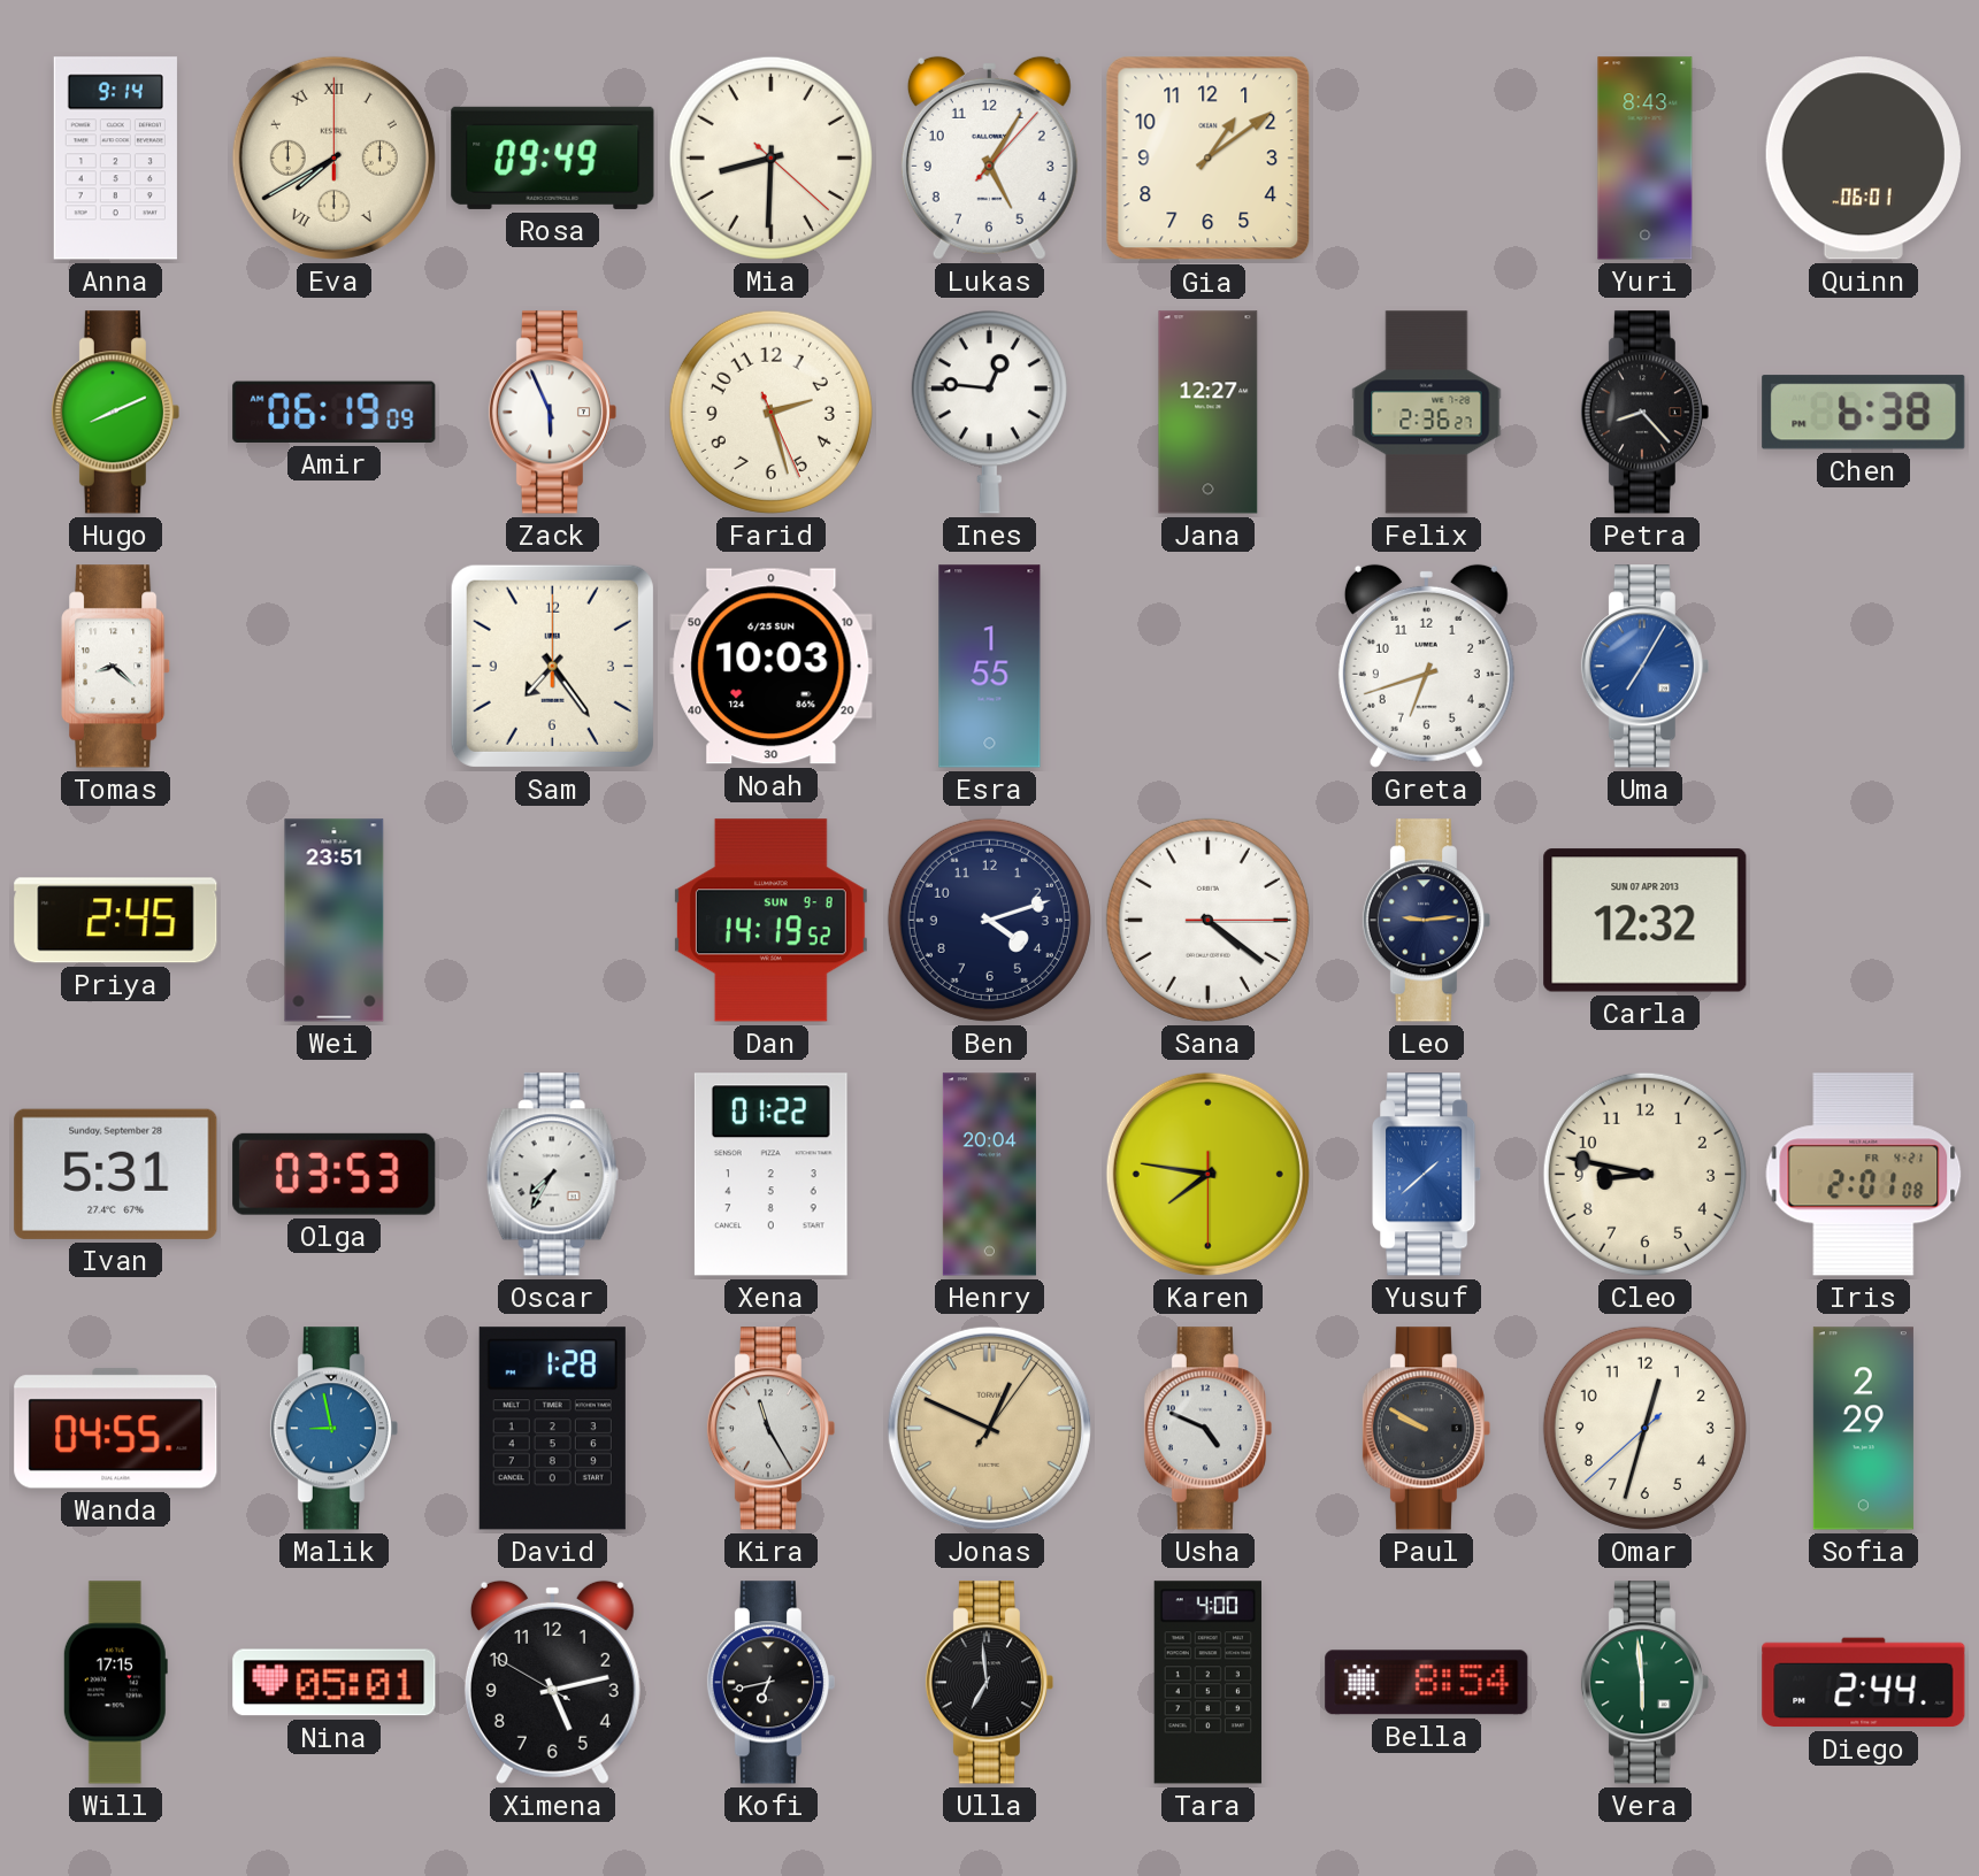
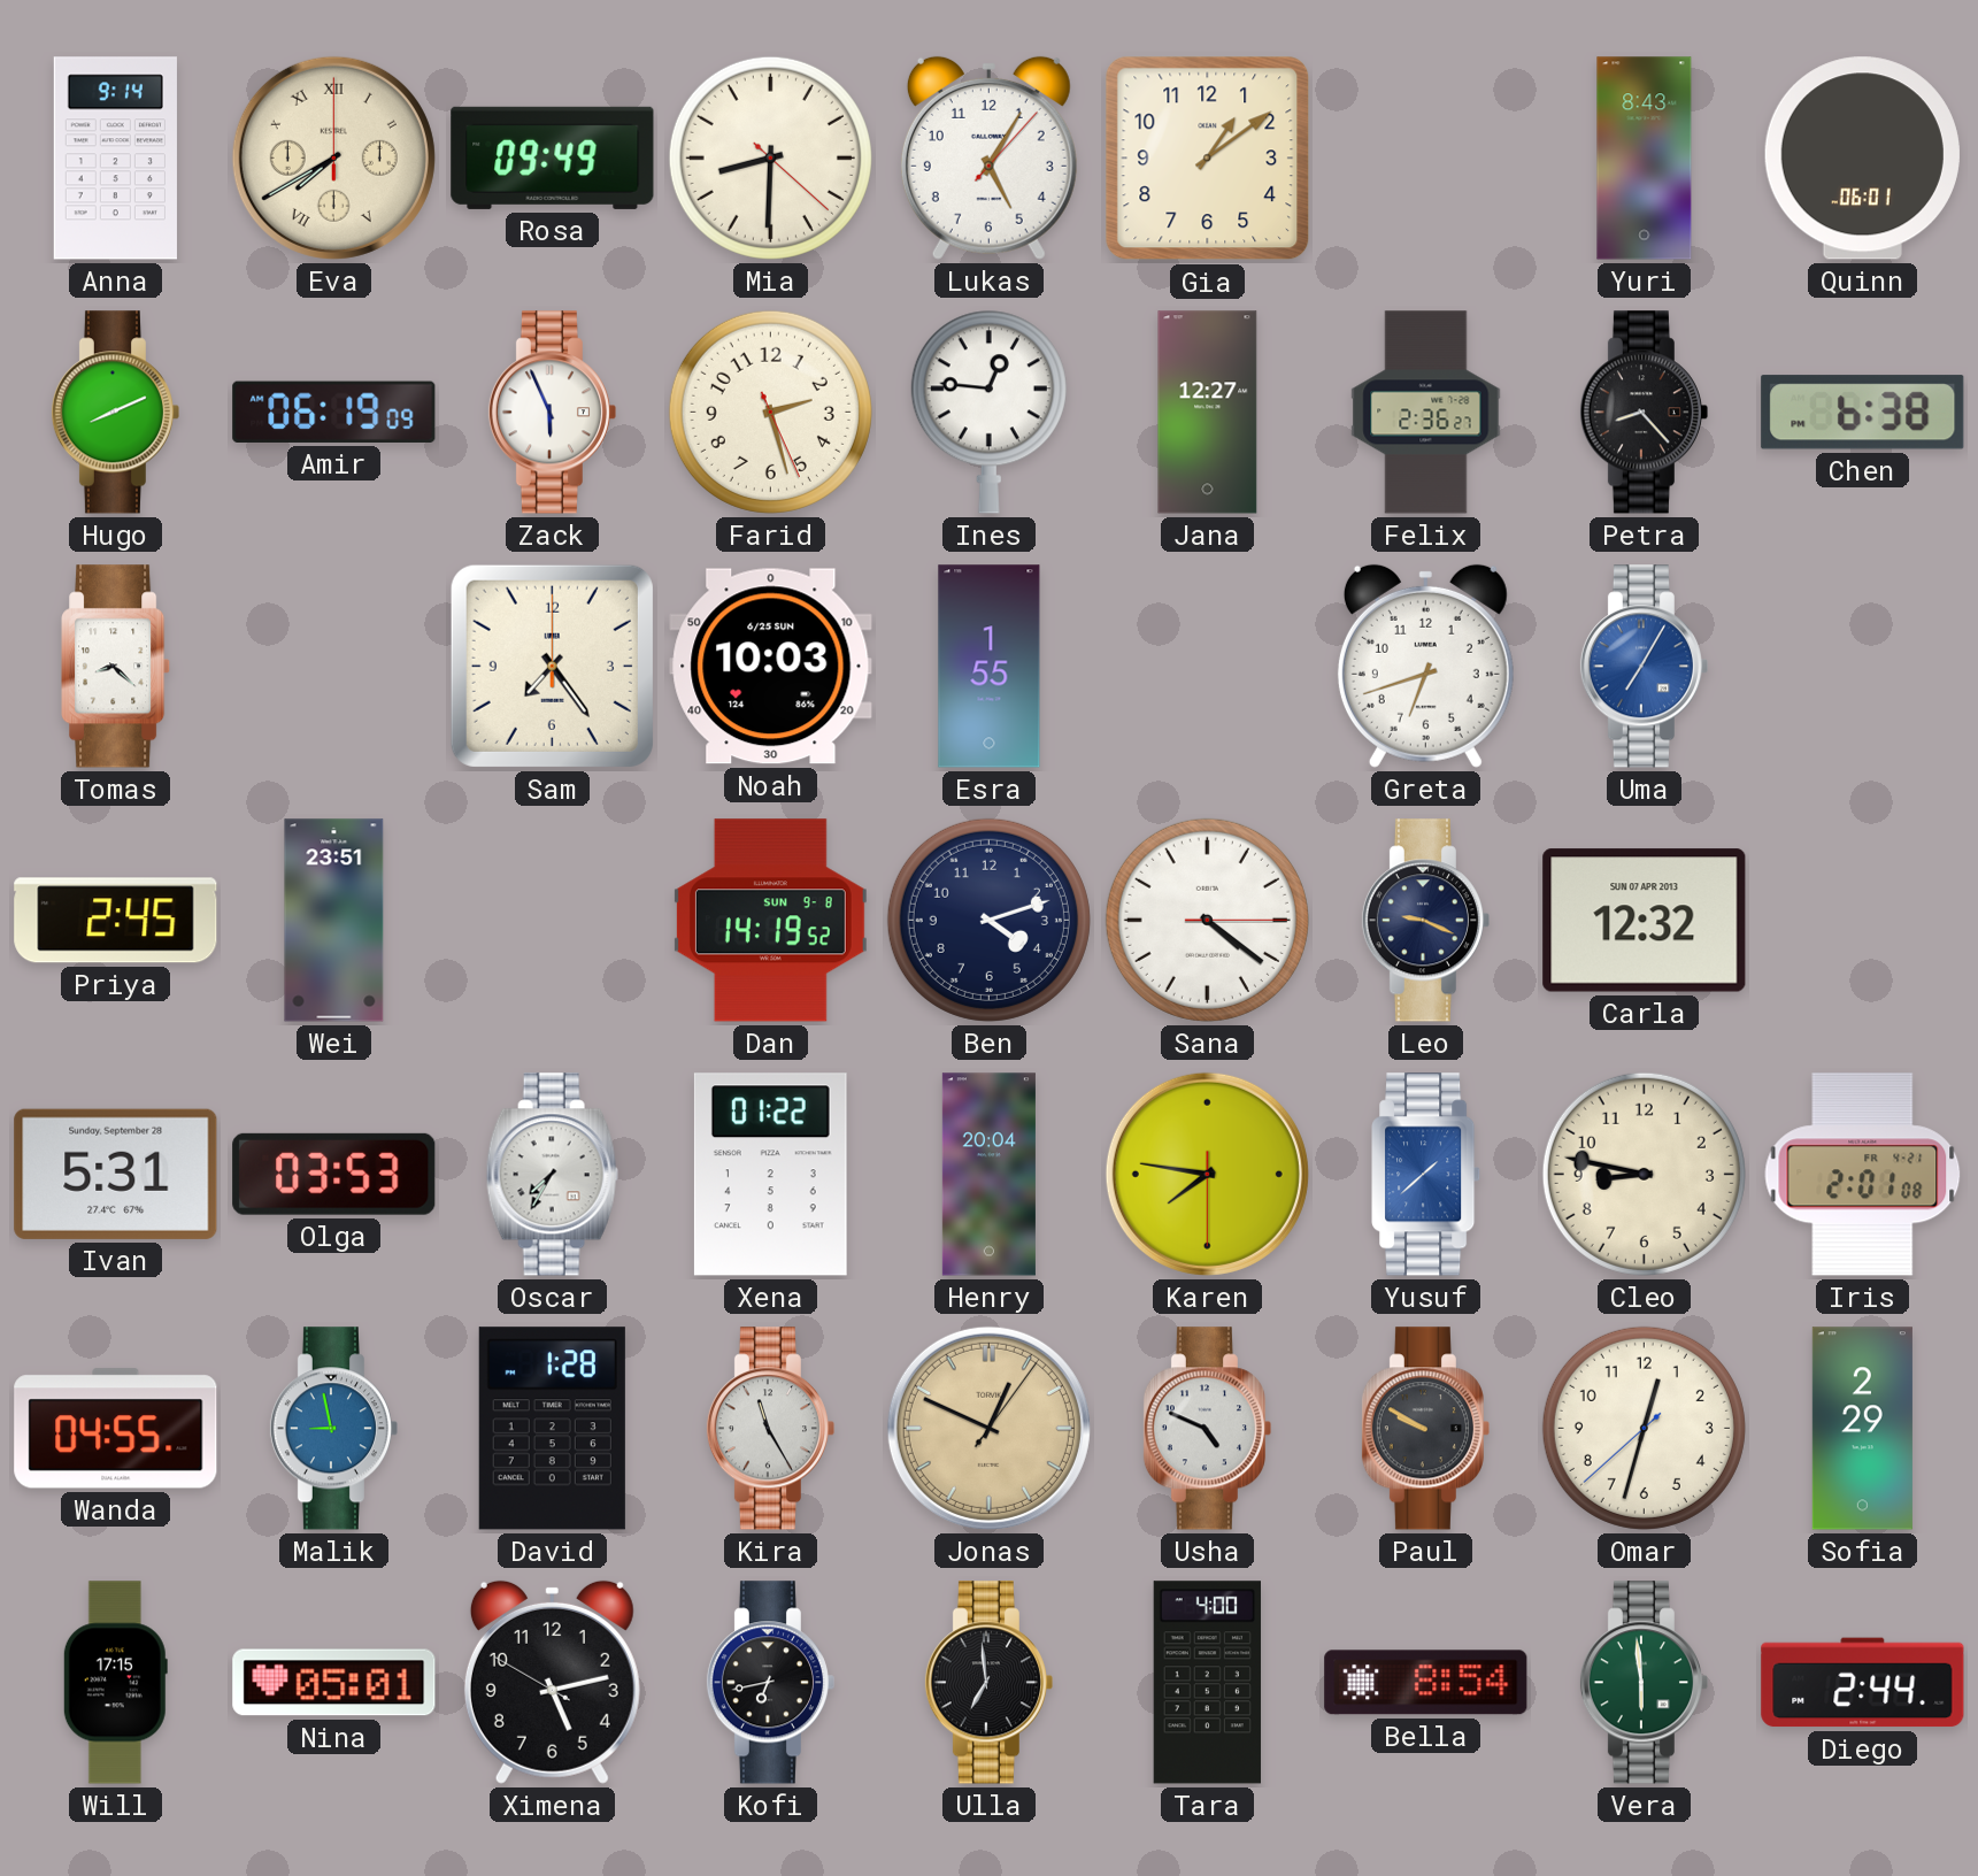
Leo: 9:14 -> 9:19
